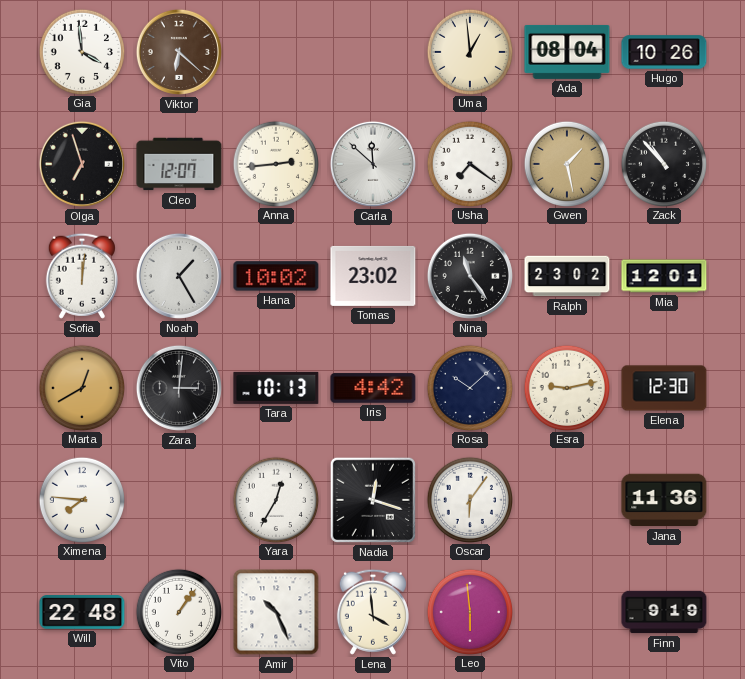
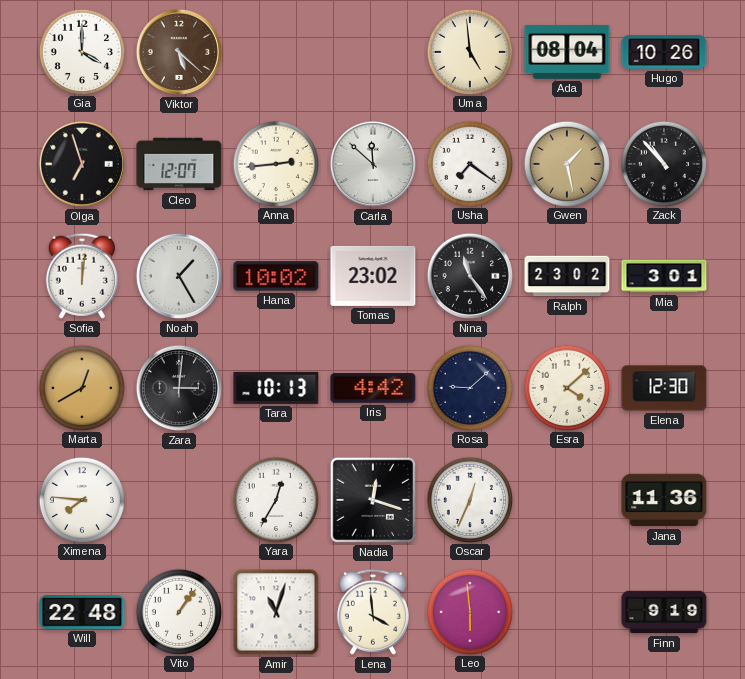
Gia: 3:59 -> 4:00
Viktor: 6:22 -> 5:22
Uma: 12:59 -> 4:59
Mia: 12:01 -> 3:01
Rosa: 10:08 -> 9:08
Esra: 9:13 -> 4:08
Oscar: 6:06 -> 12:34
Amir: 10:26 -> 11:03
